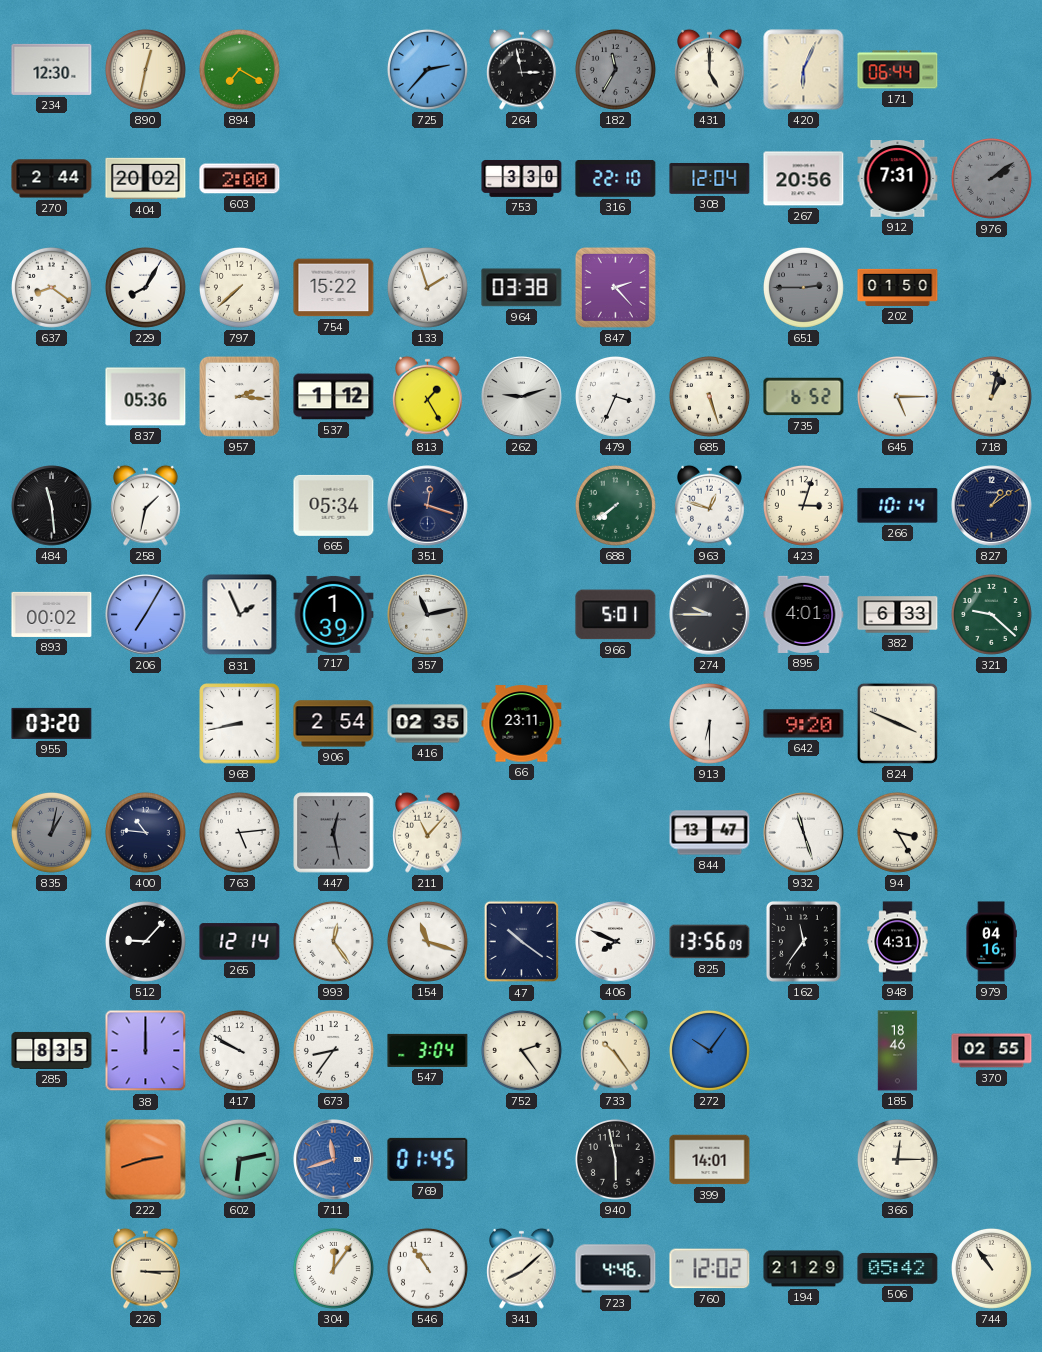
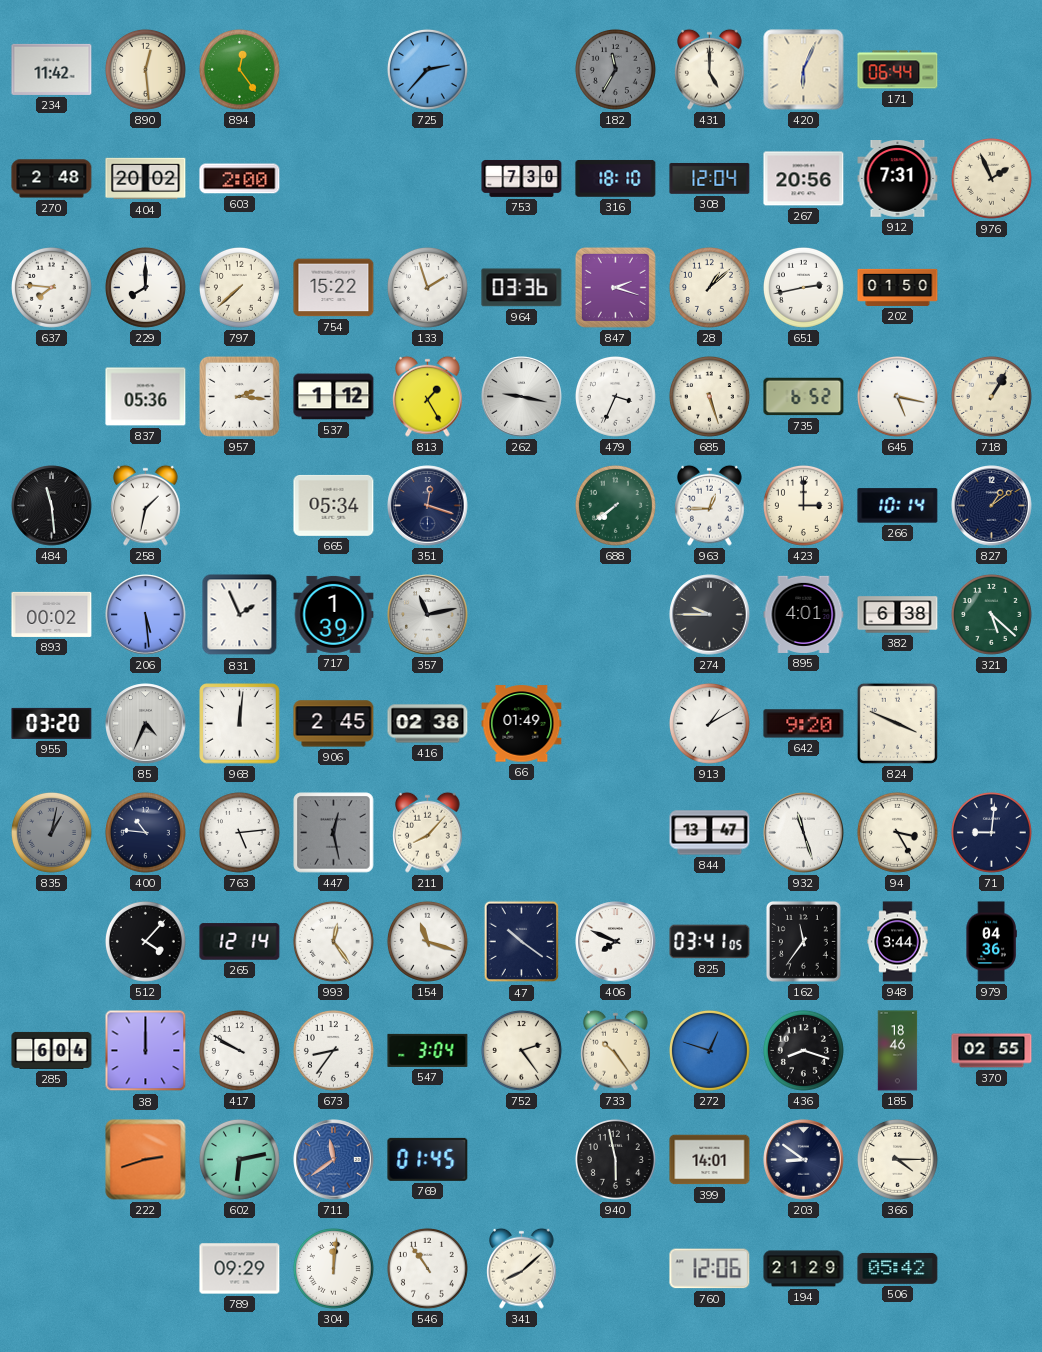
234: 12:30 -> 11:42
890: 12:32 -> 12:29
894: 7:20 -> 12:24
264: 2:58 -> none
270: 2:44 -> 2:48
753: 3:30 -> 7:30
316: 22:10 -> 18:10
976: 2:09 -> 1:56
976 dial: grey -> cream
637: 8:21 -> 7:46
229: 8:05 -> 8:00
964: 03:38 -> 03:36
847: 2:23 -> 2:18
28: none -> 1:08
651: 2:45 -> 2:43
651 dial: grey -> white
262: 9:12 -> 9:17
645: 5:15 -> 5:17
718: 1:02 -> 1:05
963: 12:48 -> 12:45
423: 3:03 -> 3:00
206: 7:05 -> 5:29
966: 5:01 -> none
382: 6:33 -> 6:38
321: 9:22 -> 5:22
85: none -> 4:34
968: 8:43 -> 12:01
906: 2:54 -> 2:45
416: 02:35 -> 02:38
66: 23:11 -> 01:49
913: 6:30 -> 1:10
211: 11:07 -> 8:07
71: none -> 9:01
512: 9:07 -> 4:07
825: 13:56 -> 03:41
948: 4:31 -> 3:44
979: 04:16 -> 04:36
285: 8:35 -> 6:04
272: 10:06 -> 12:48
436: none -> 8:18
711: 11:42 -> 11:39
203: none -> 8:51
366: 12:15 -> 4:15
226: 3:15 -> none
789: none -> 09:29
304: 12:06 -> 12:01
723: 4:46 -> none
760: 12:02 -> 12:06
744: 10:54 -> none
